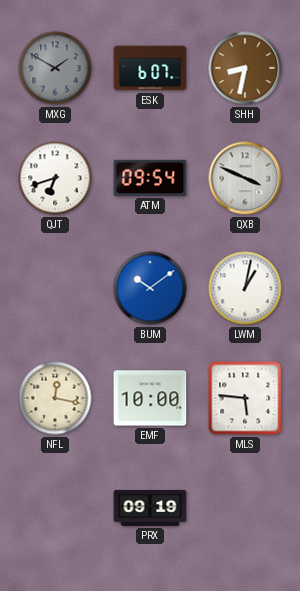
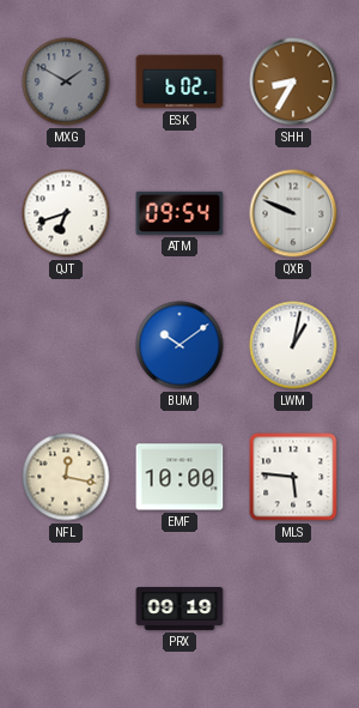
ESK: 6:07 -> 6:02
SHH: 8:32 -> 8:35
QXB: 3:49 -> 9:49
